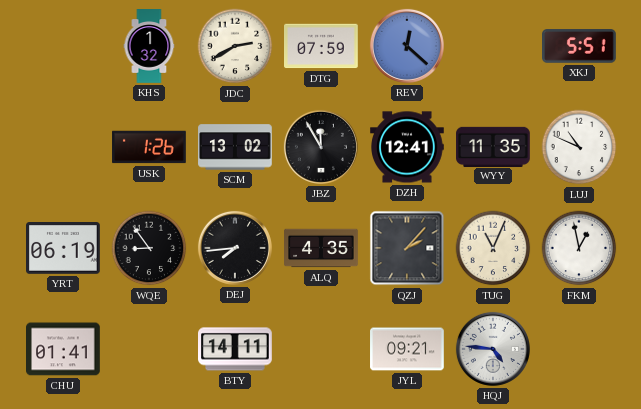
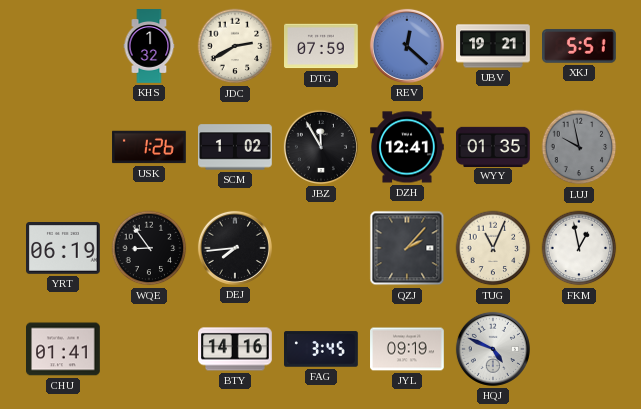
UBV: none -> 19:21
SCM: 13:02 -> 1:02
WYY: 11:35 -> 01:35
LUJ: 10:49 -> 9:58
LUJ dial: white -> grey
ALQ: 4:35 -> none
BTY: 14:11 -> 14:16
FAG: none -> 3:45
JYL: 09:21 -> 09:19
HQJ: 4:46 -> 4:49
